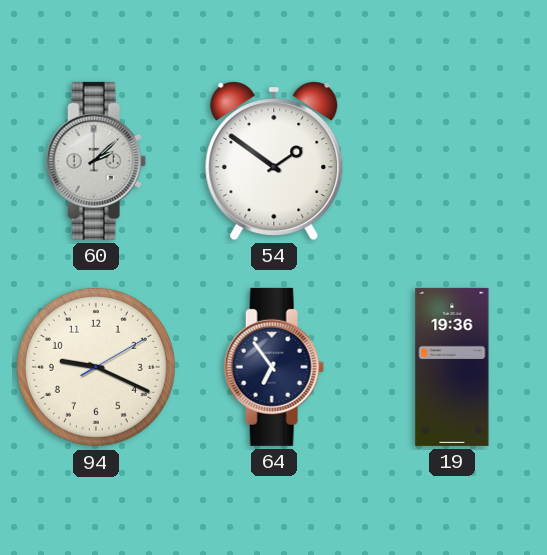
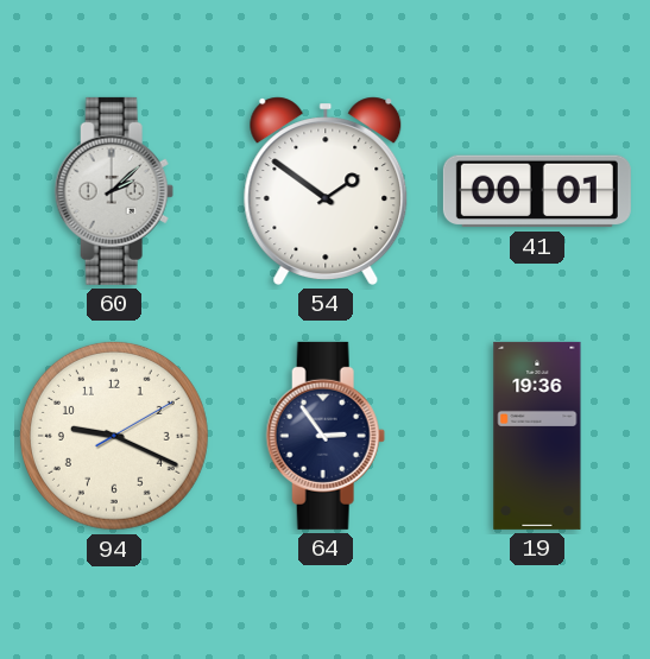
41: none -> 00:01
64: 6:54 -> 2:54
